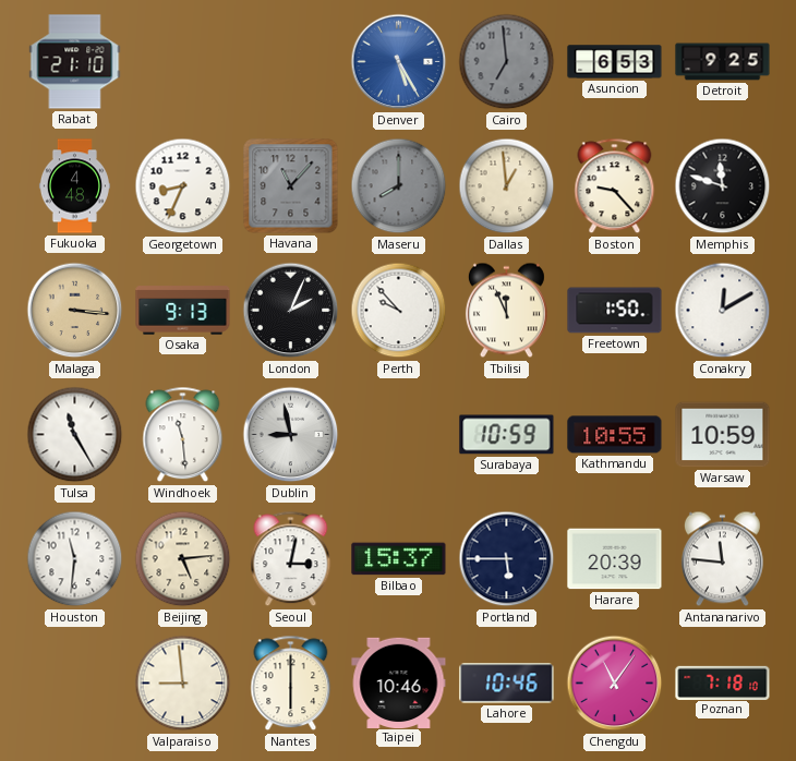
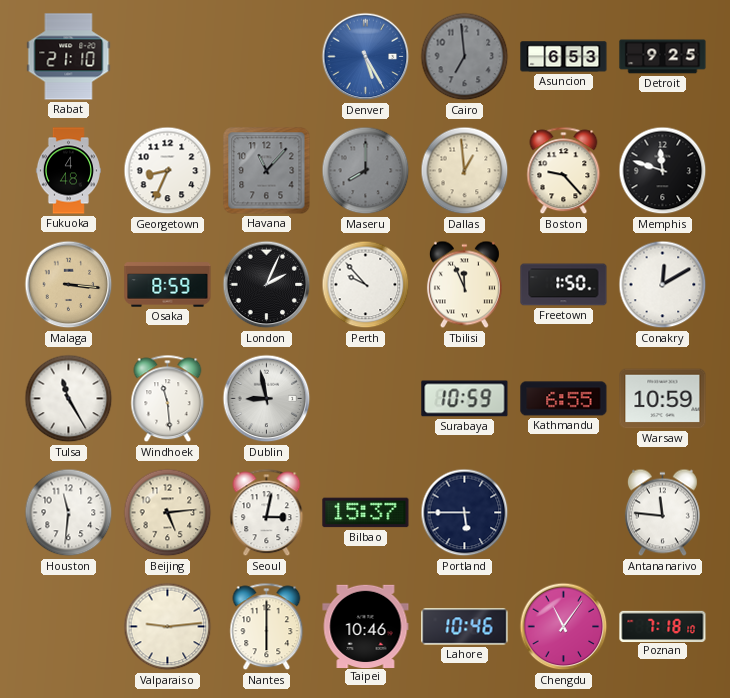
Osaka: 9:13 -> 8:59
Kathmandu: 10:55 -> 6:55
Harare: 20:39 -> none
Valparaiso: 8:59 -> 9:14
